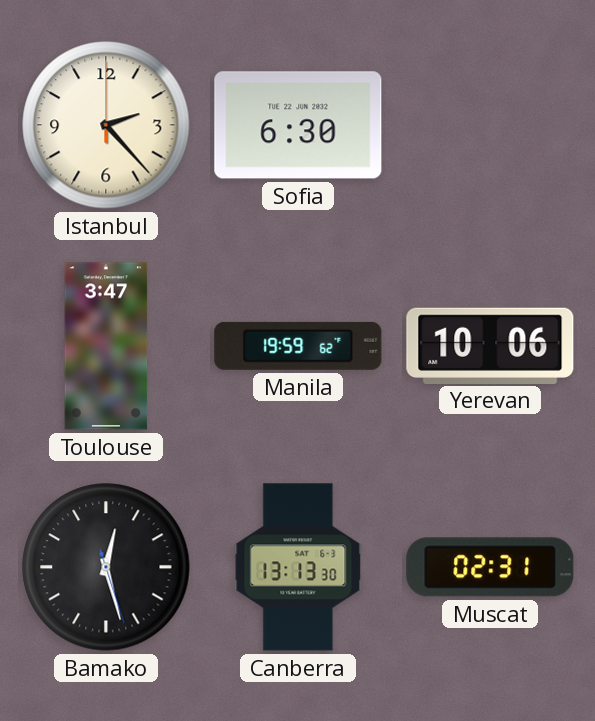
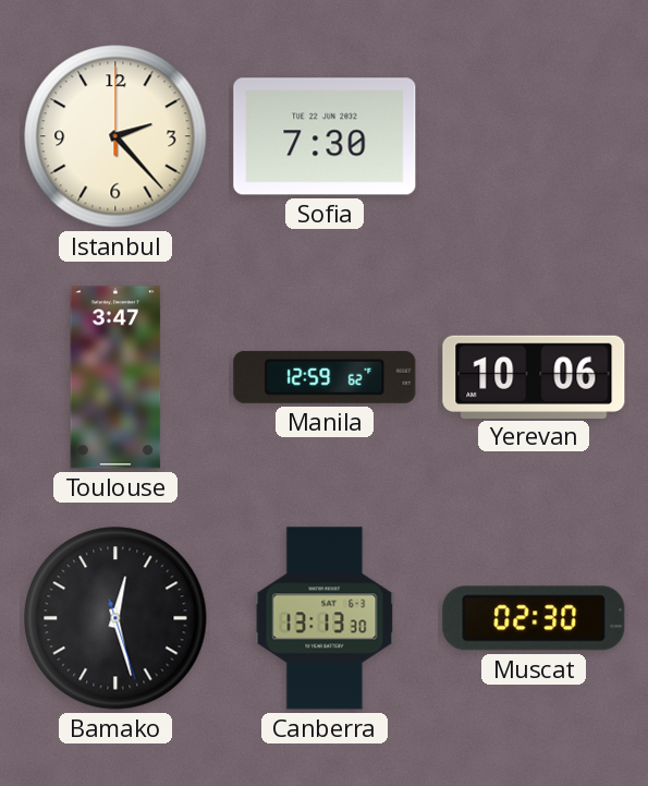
Sofia: 6:30 -> 7:30
Manila: 19:59 -> 12:59
Muscat: 02:31 -> 02:30
